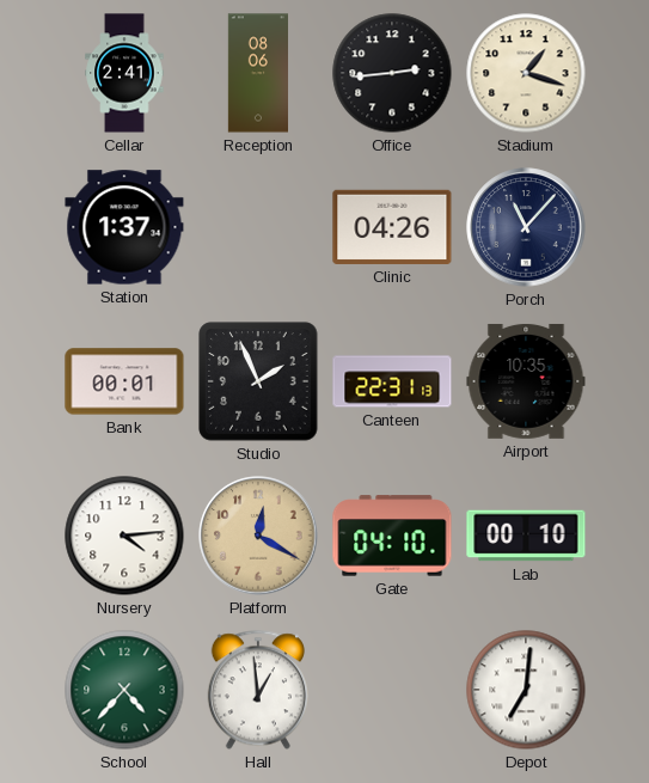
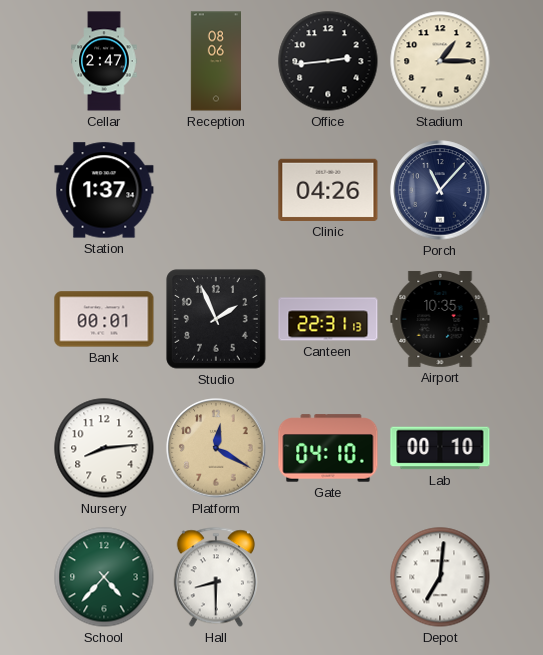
Cellar: 2:41 -> 2:47
Stadium: 1:18 -> 1:15
Nursery: 4:14 -> 8:14
Hall: 12:59 -> 8:30
